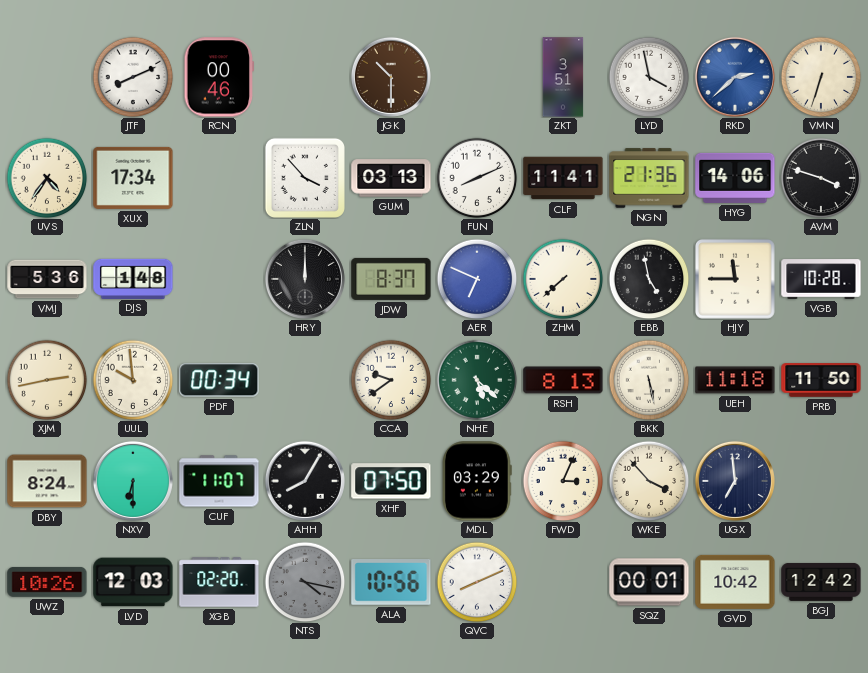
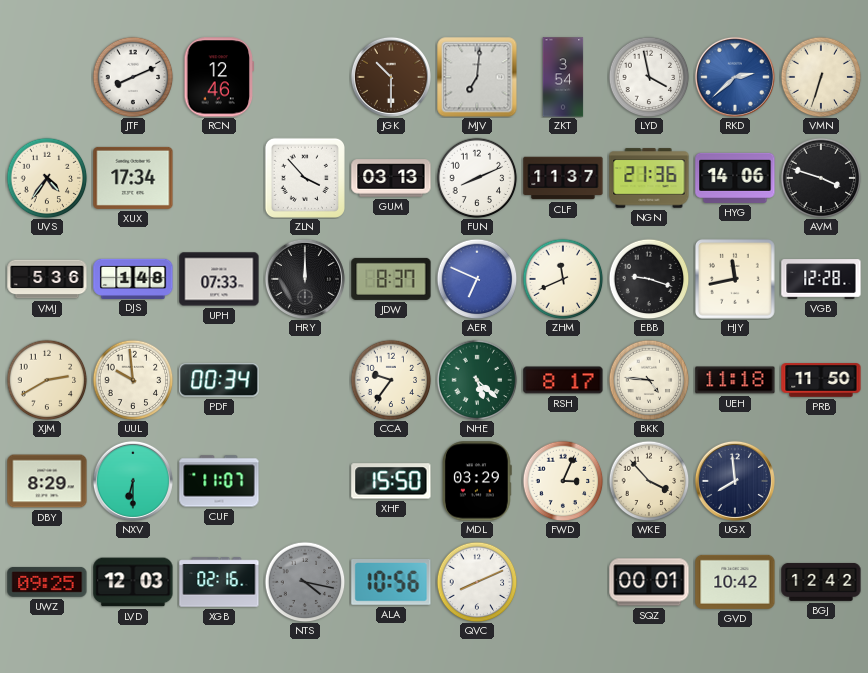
RCN: 00:46 -> 12:46
MJV: none -> 7:01
ZKT: 3:51 -> 3:54
CLF: 11:41 -> 11:37
UPH: none -> 07:33
ZHM: 7:38 -> 11:41
EBB: 4:58 -> 9:18
HJY: 11:45 -> 11:43
VGB: 10:28 -> 12:28
XJM: 2:43 -> 2:40
CCA: 9:39 -> 9:36
RSH: 8:13 -> 8:17
BKK: 5:28 -> 4:46
DBY: 8:24 -> 8:29
AHH: 8:05 -> none
XHF: 07:50 -> 15:50
UGX: 6:59 -> 7:59
UWZ: 10:26 -> 09:25
XGB: 02:20 -> 02:16
